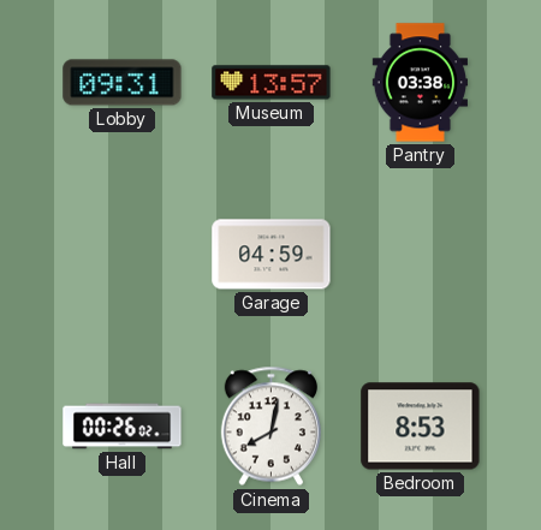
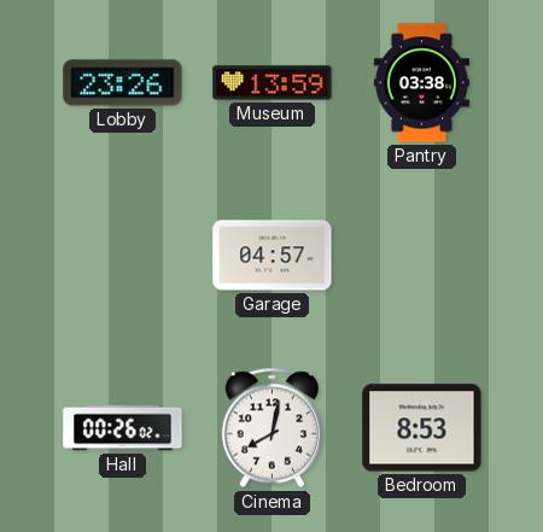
Lobby: 09:31 -> 23:26
Museum: 13:57 -> 13:59
Garage: 04:59 -> 04:57
